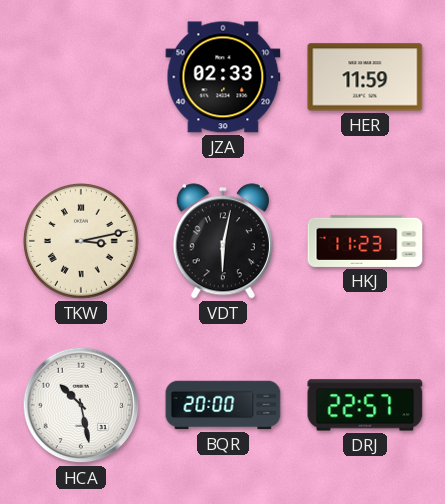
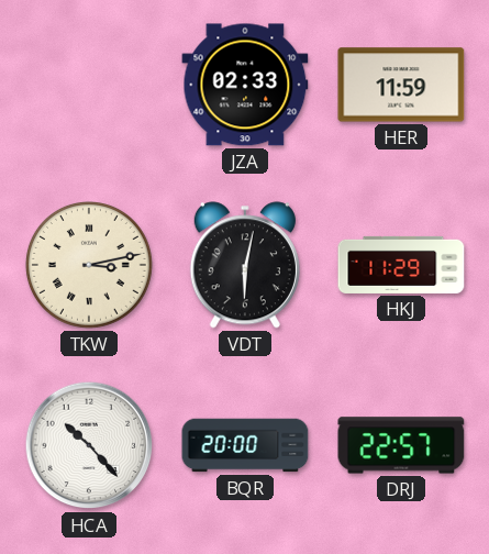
HKJ: 11:23 -> 11:29
HCA: 10:28 -> 10:23
